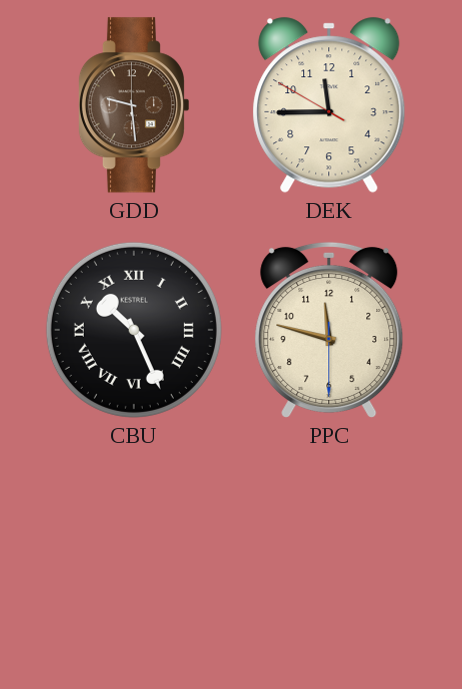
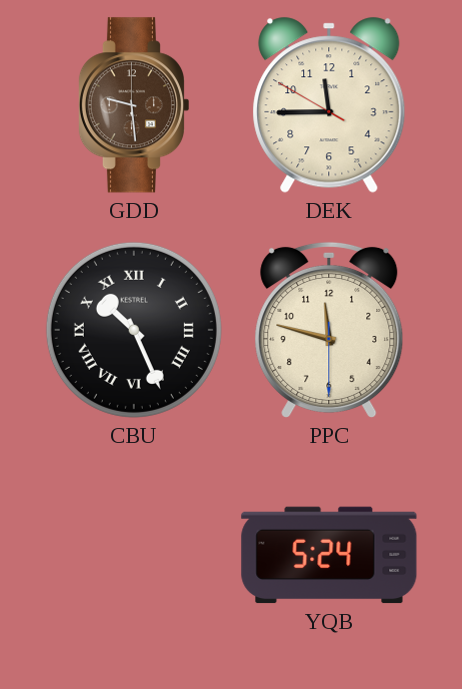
YQB: none -> 5:24
